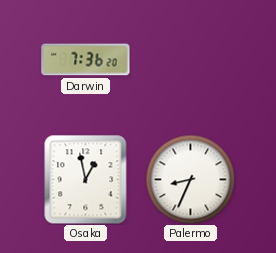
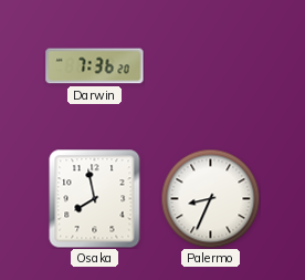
Osaka: 12:58 -> 7:58
